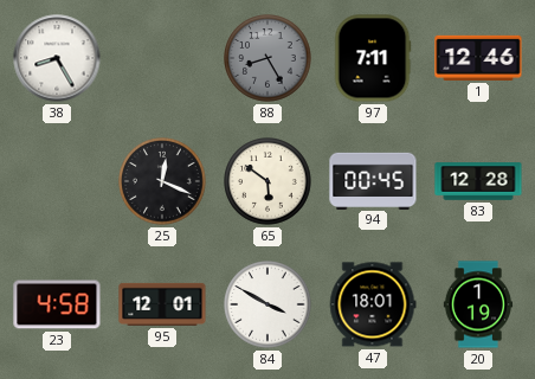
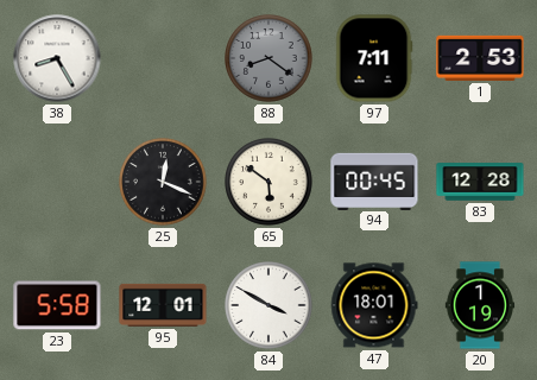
88: 8:25 -> 8:21
1: 12:46 -> 2:53
23: 4:58 -> 5:58
